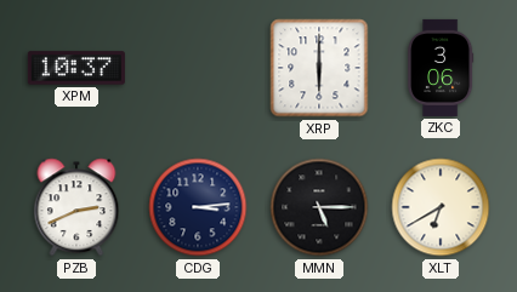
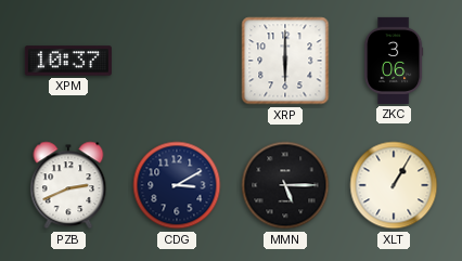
CDG: 3:14 -> 3:10
XLT: 6:40 -> 1:05
